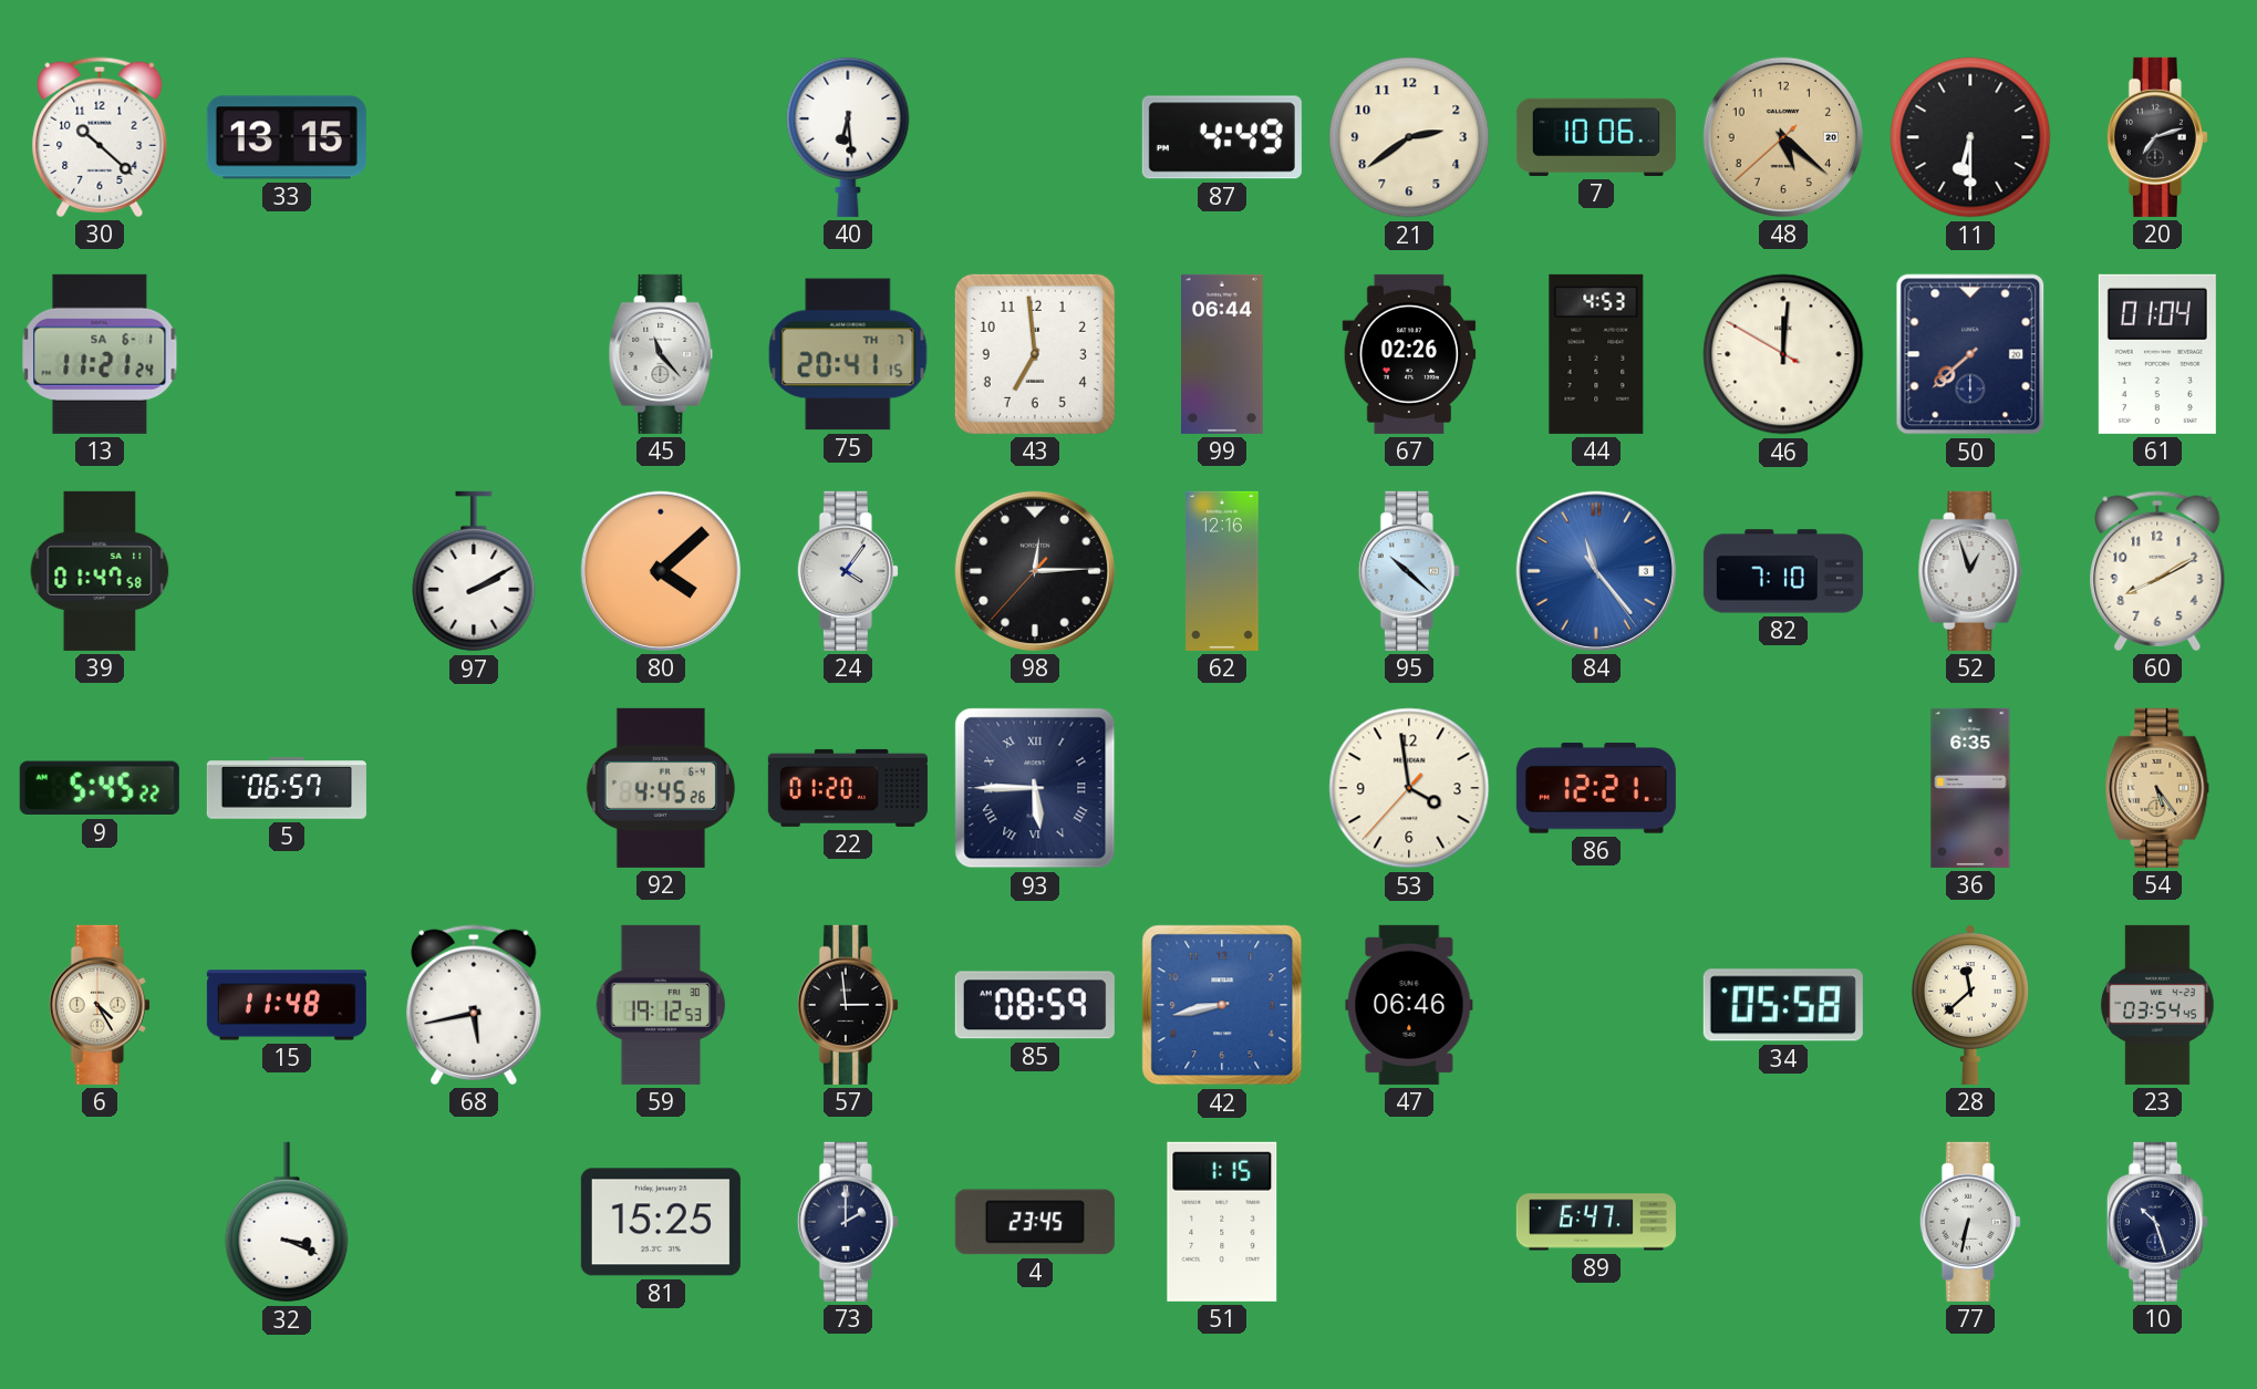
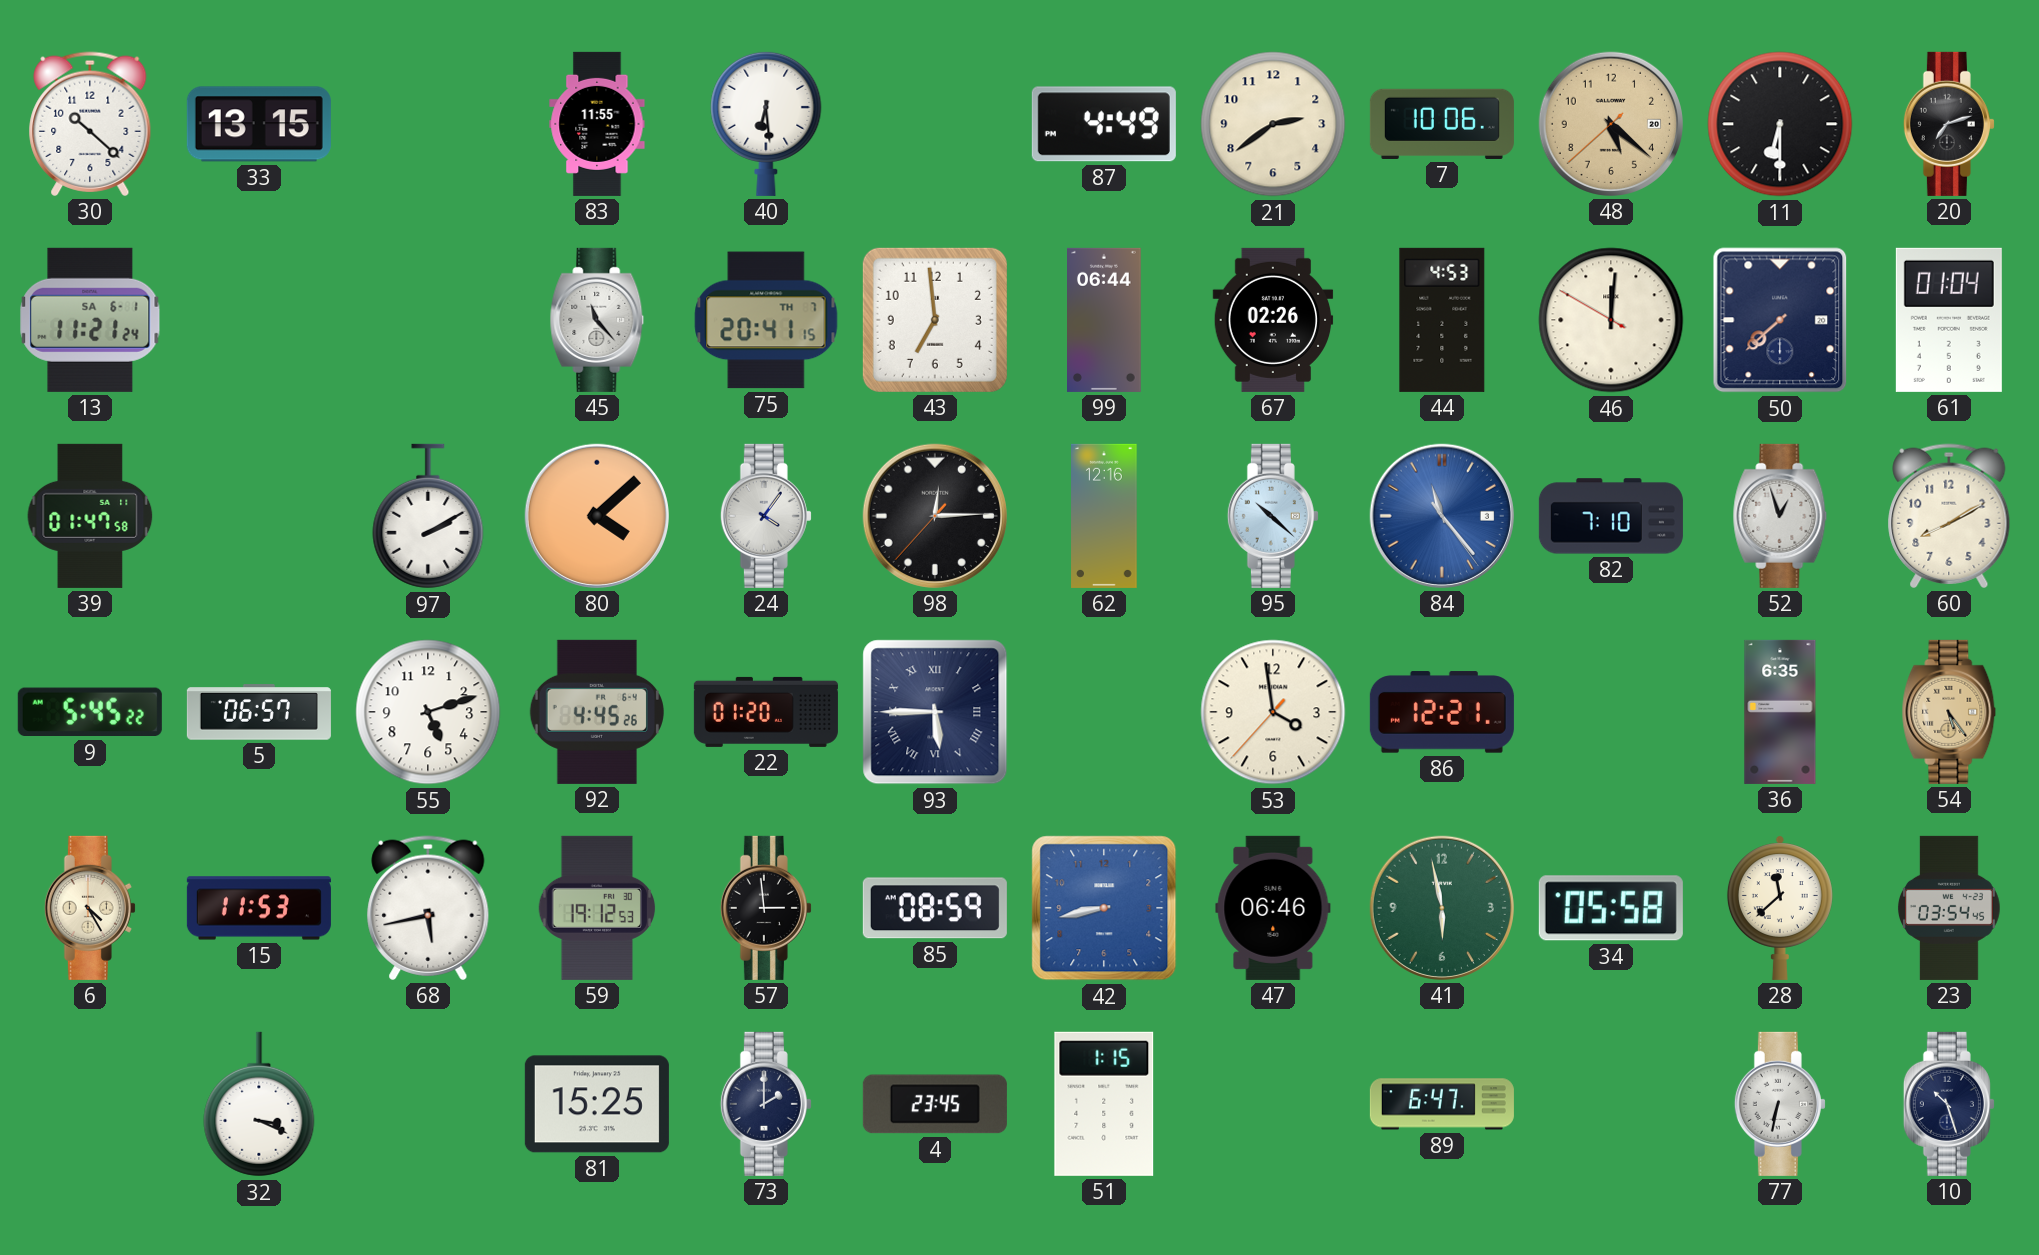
83: none -> 11:55
55: none -> 5:12
15: 11:48 -> 11:53
41: none -> 5:58
